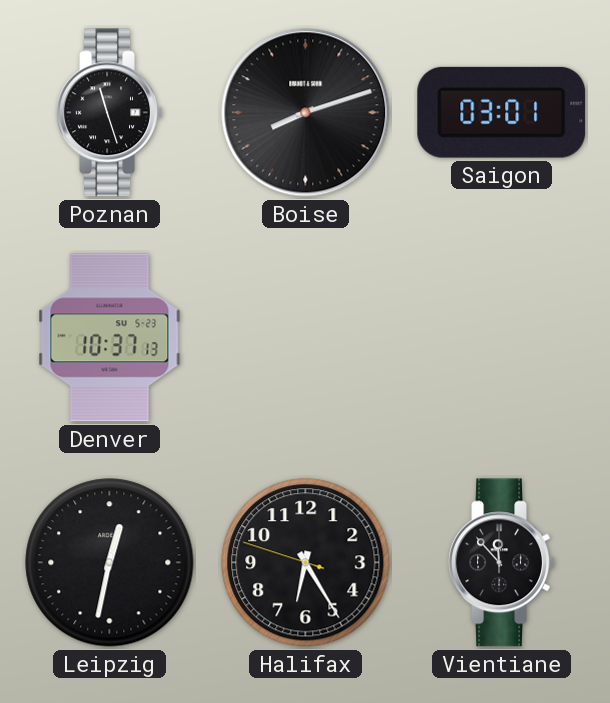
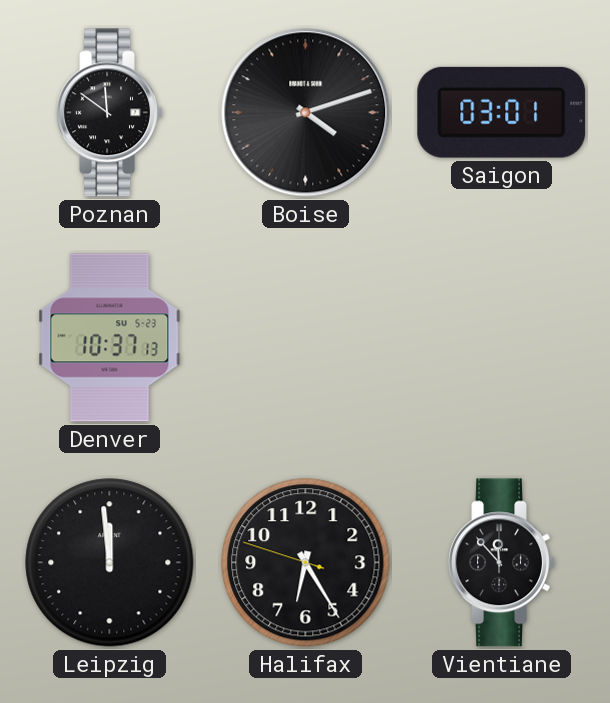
Poznan: 11:27 -> 11:51
Boise: 8:12 -> 4:12
Leipzig: 12:32 -> 11:59
